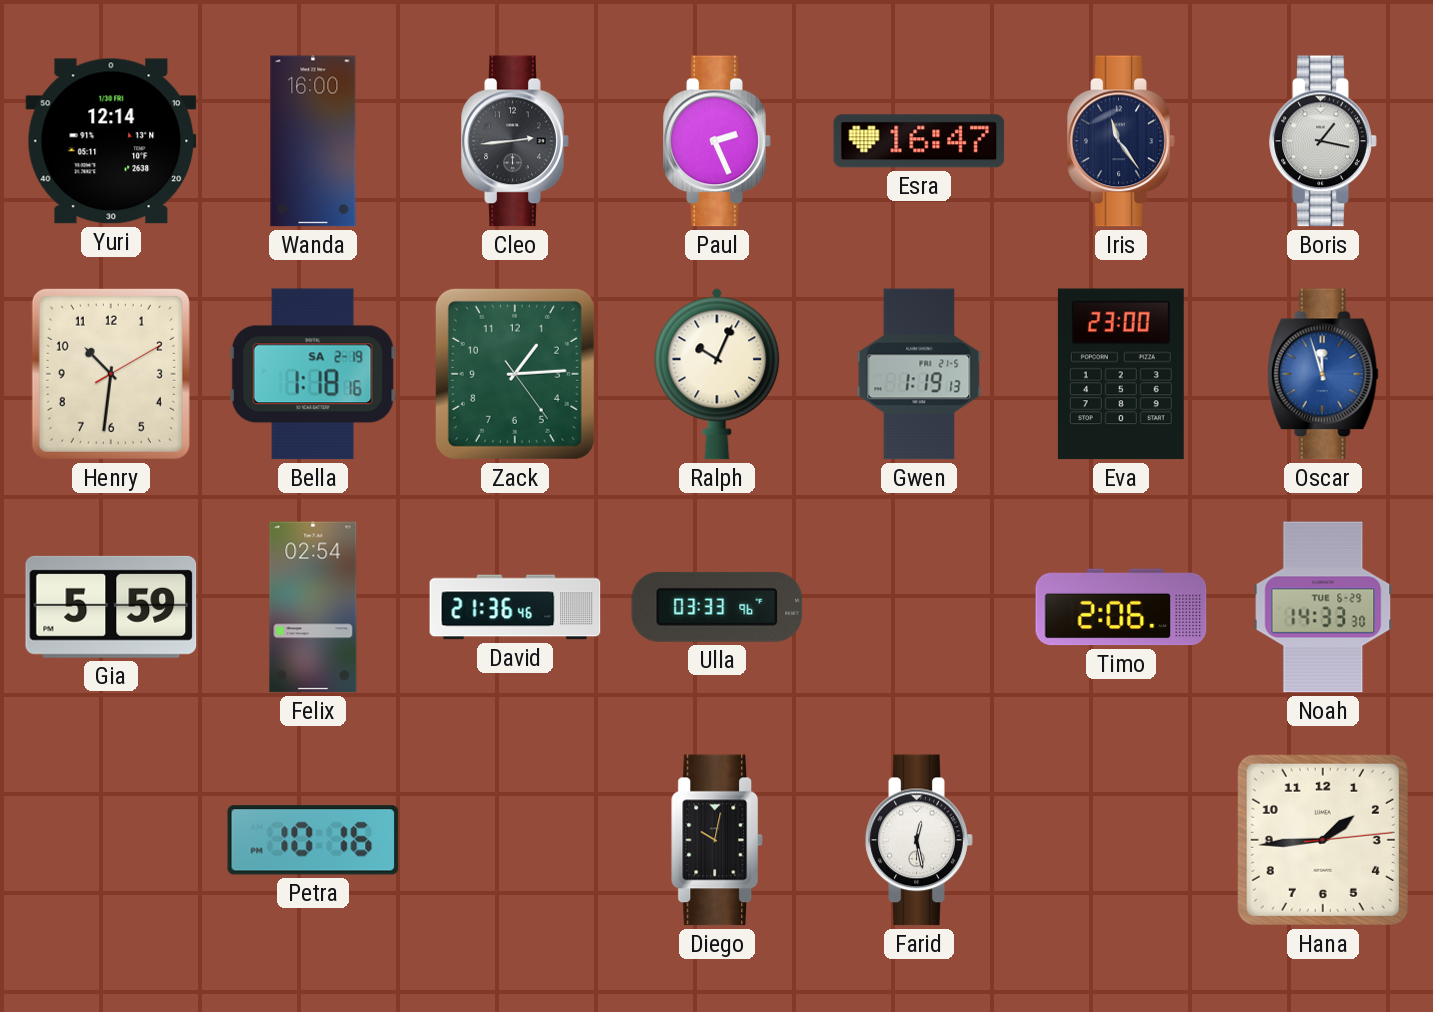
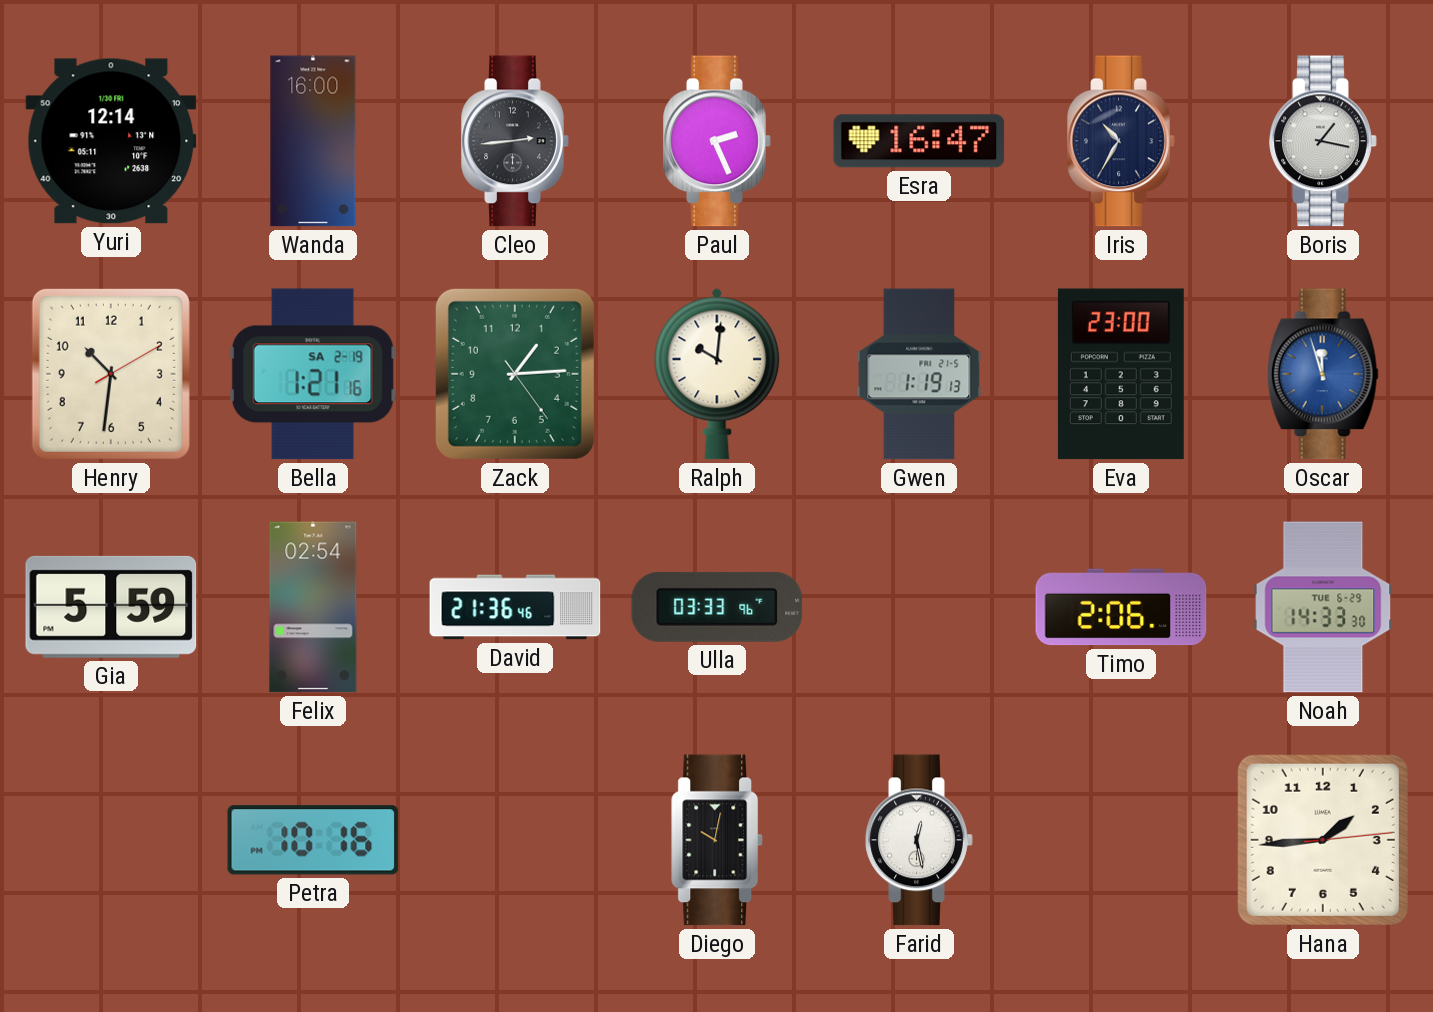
Iris: 11:24 -> 10:35
Bella: 1:18 -> 1:21
Ralph: 10:04 -> 10:01
